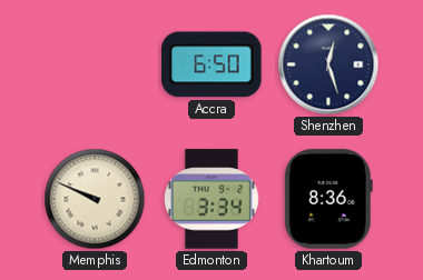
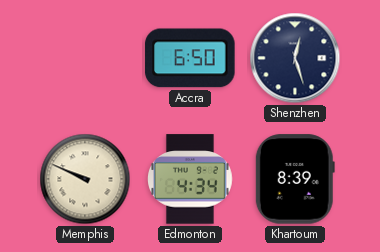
Edmonton: 3:34 -> 4:34
Khartoum: 8:36 -> 8:39
